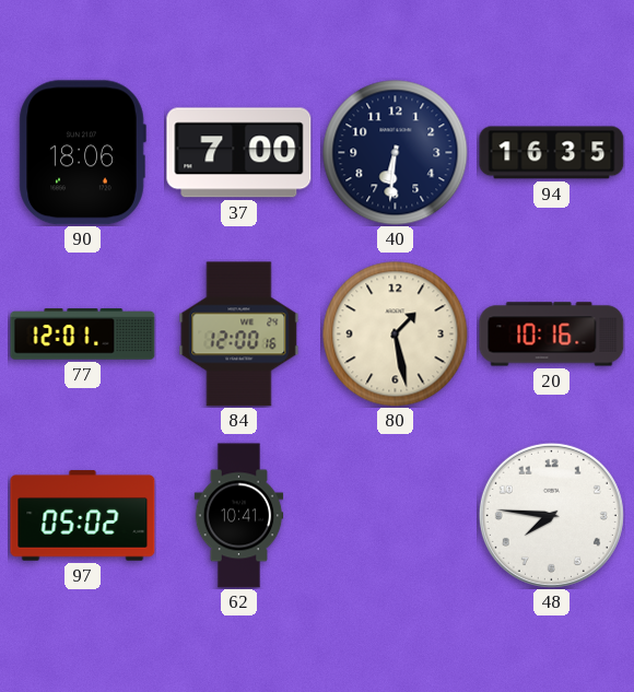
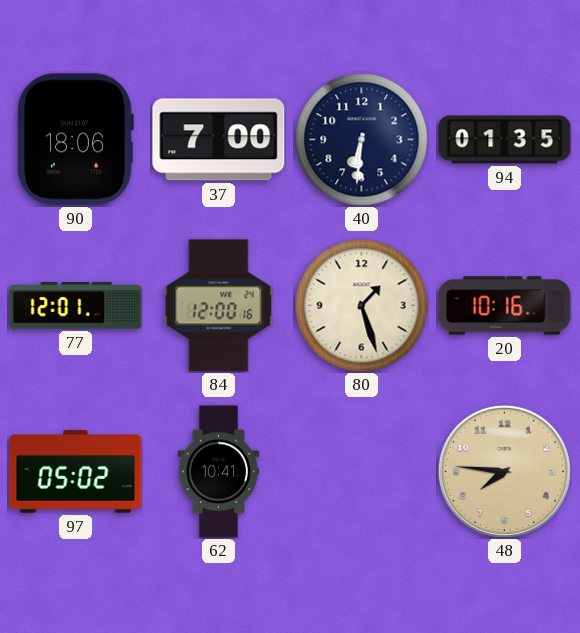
94: 16:35 -> 01:35
80: 1:28 -> 1:27
48 dial: white -> champagne
